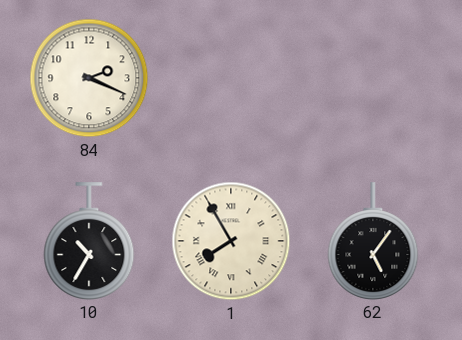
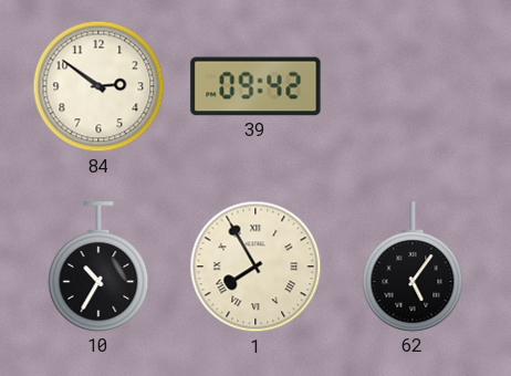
84: 2:19 -> 2:51
39: none -> 09:42
